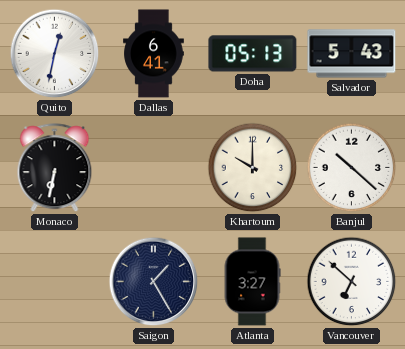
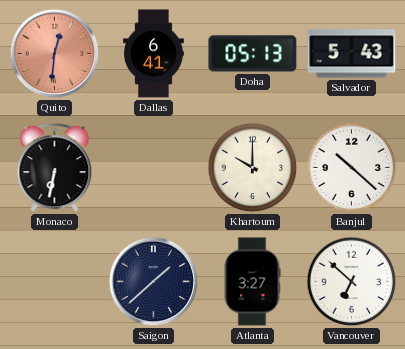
Quito: 12:32 -> 12:31
Quito dial: white -> salmon
Saigon: 1:25 -> 1:38
